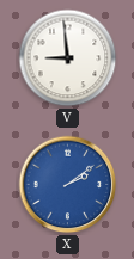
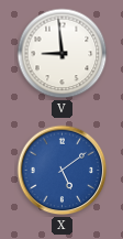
X: 2:09 -> 5:09
